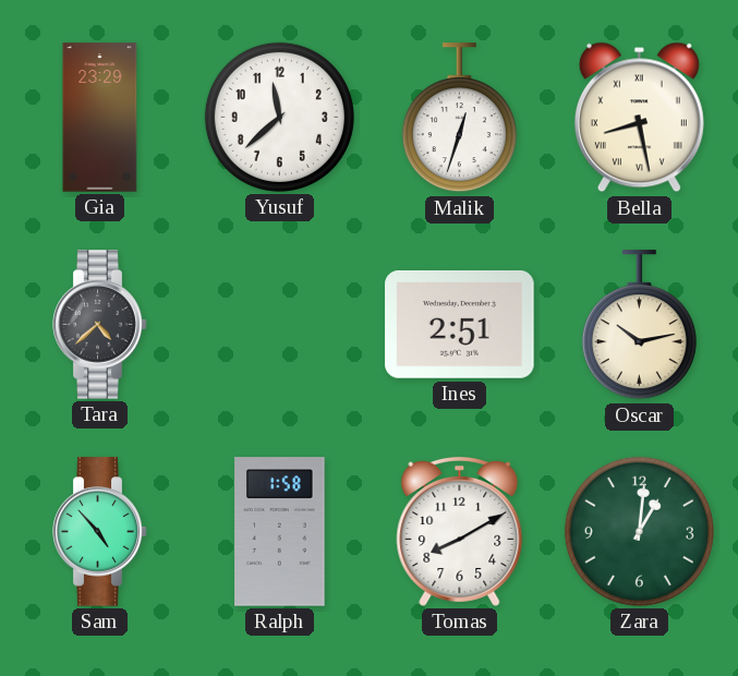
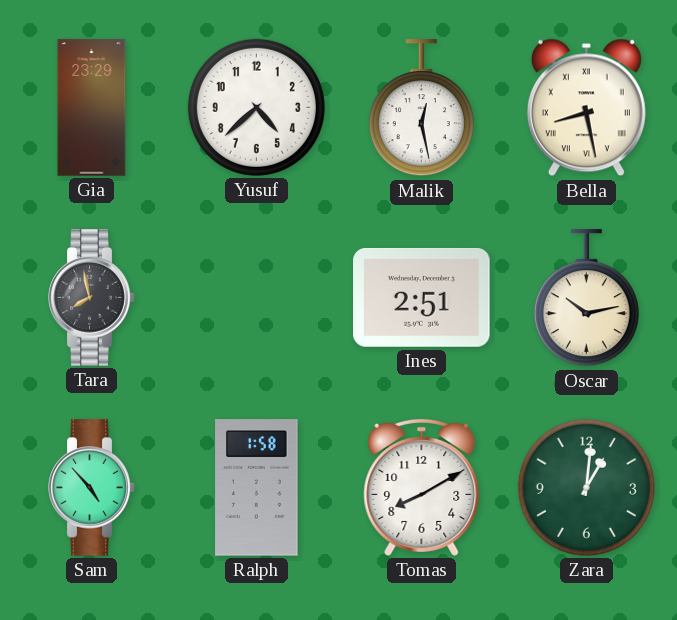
Yusuf: 11:38 -> 4:38
Malik: 12:33 -> 12:28
Tara: 4:38 -> 7:58
